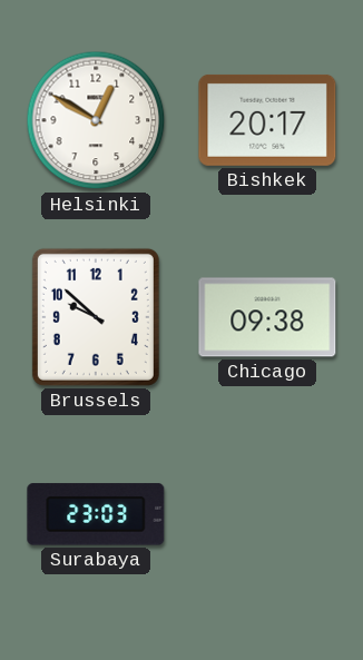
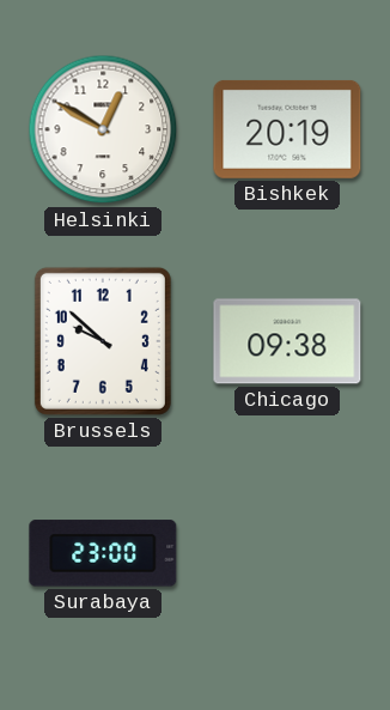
Bishkek: 20:17 -> 20:19
Surabaya: 23:03 -> 23:00
